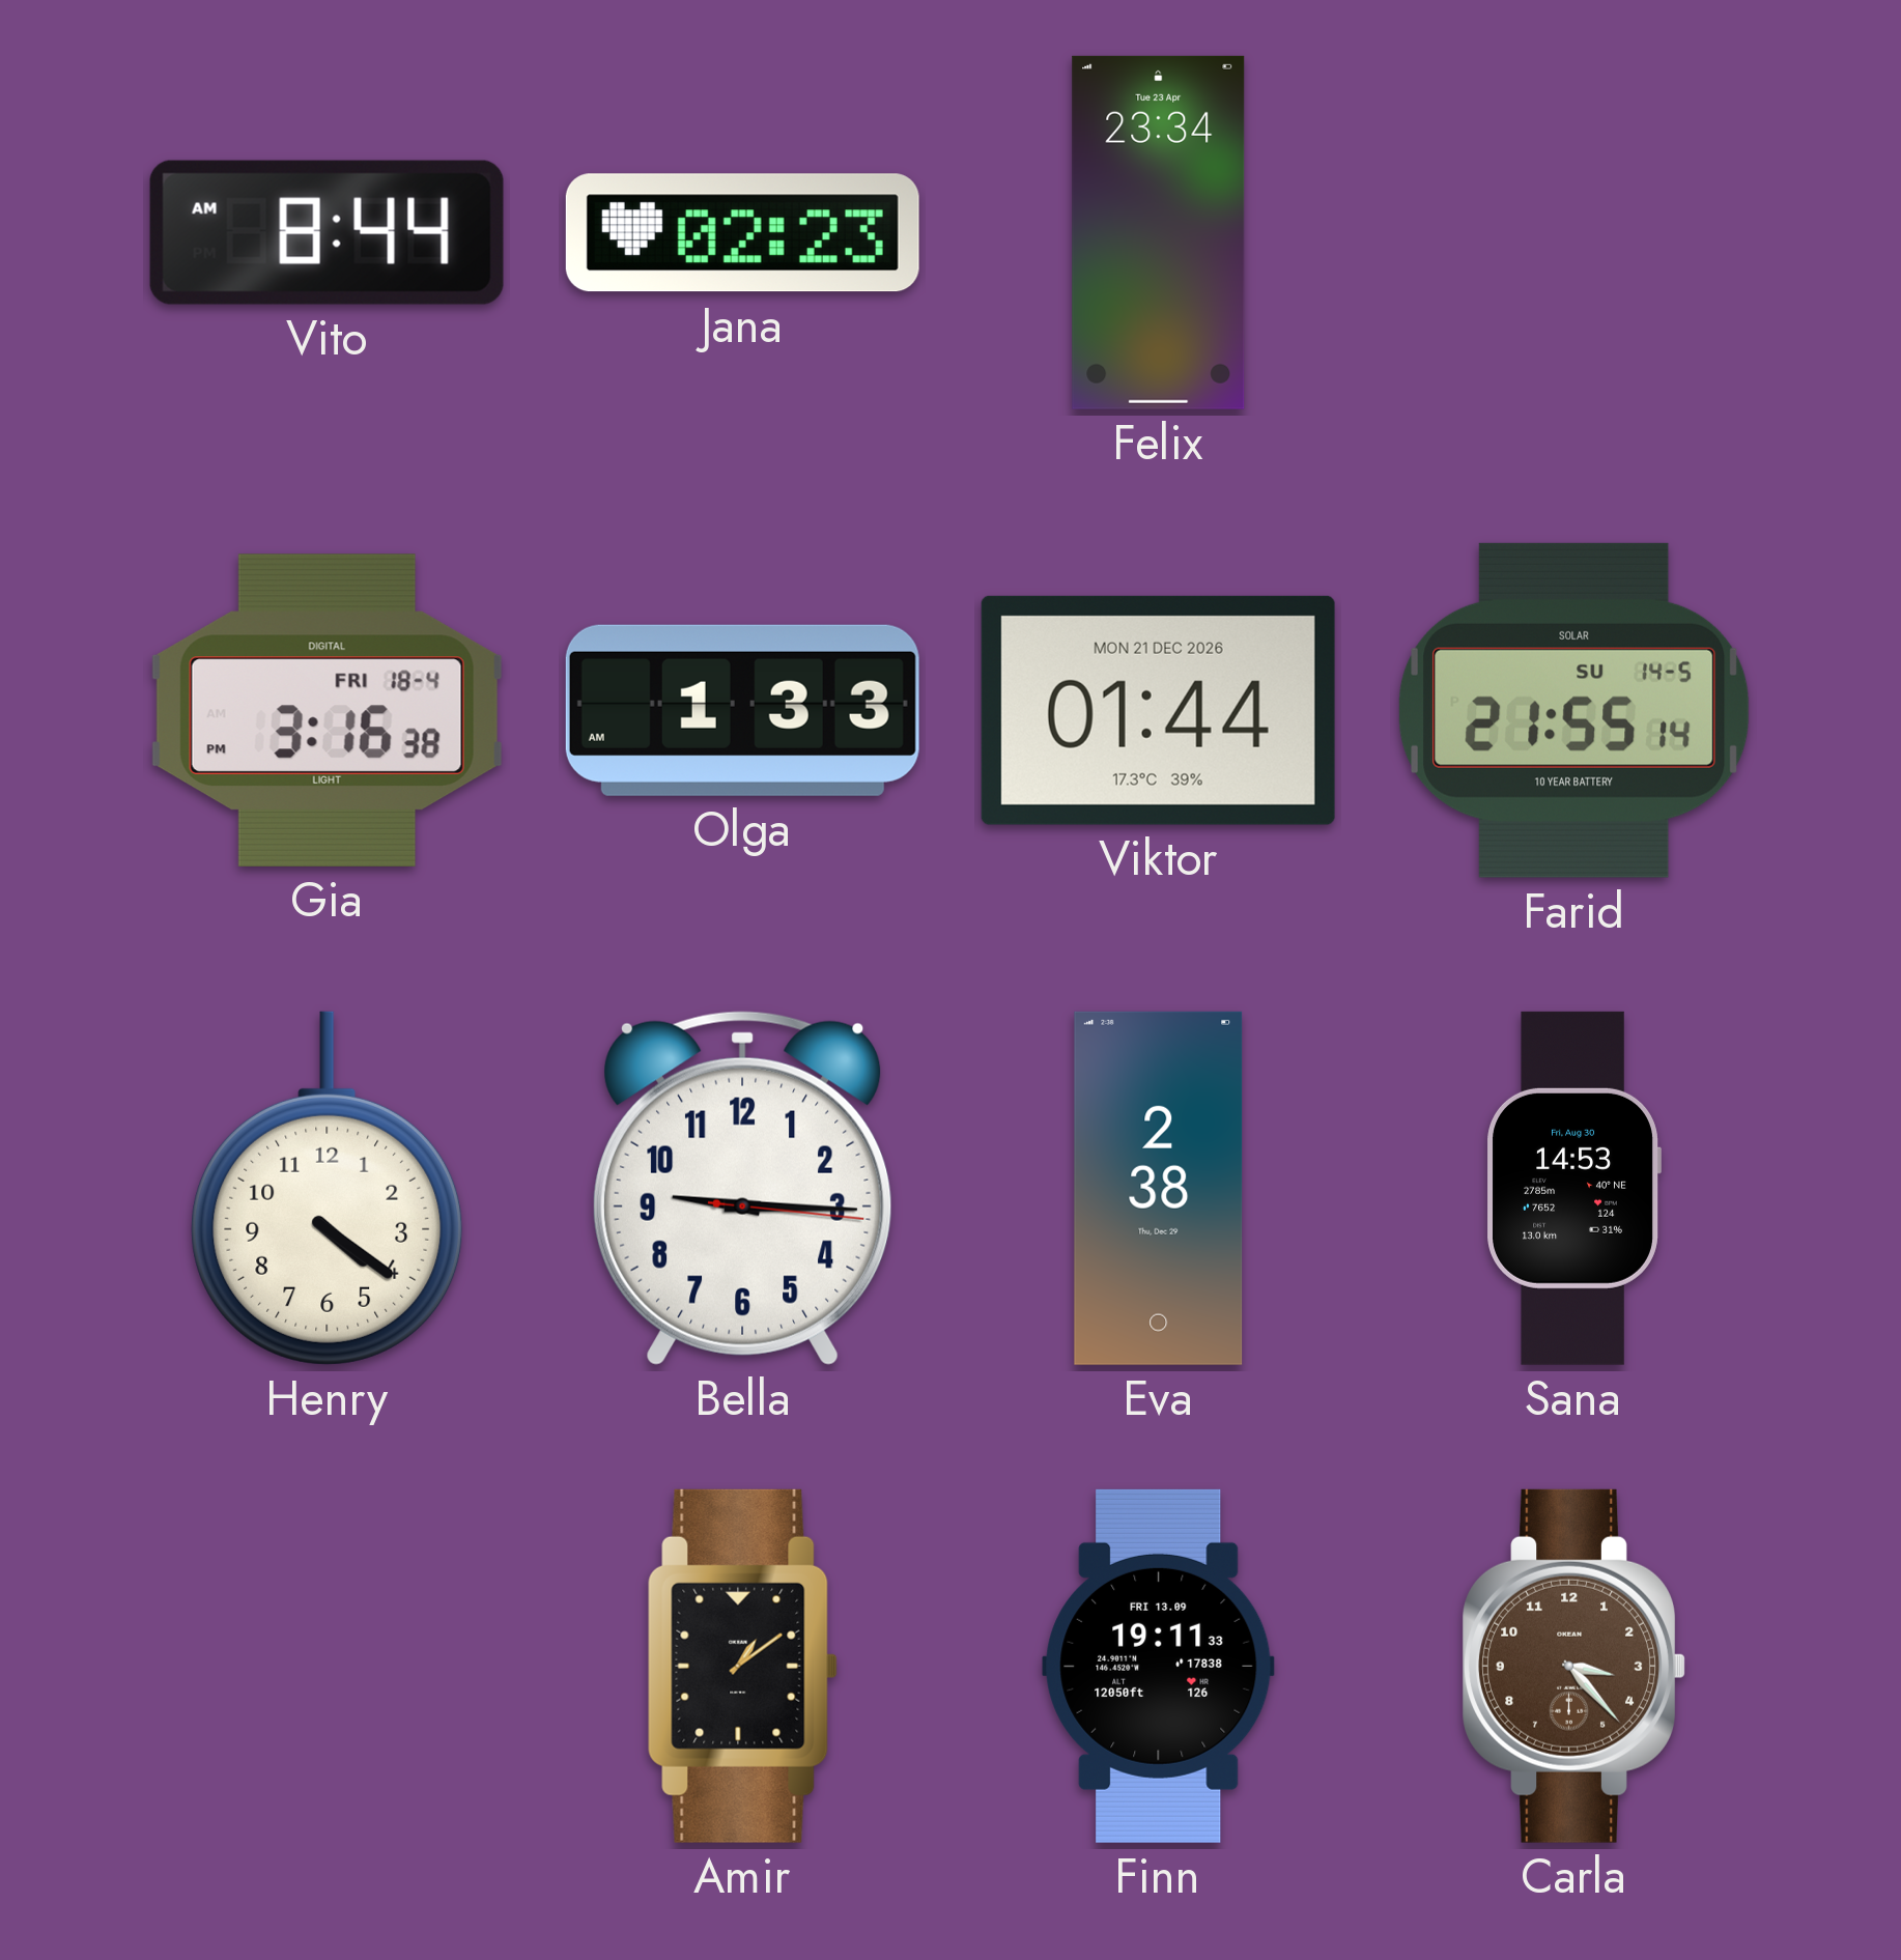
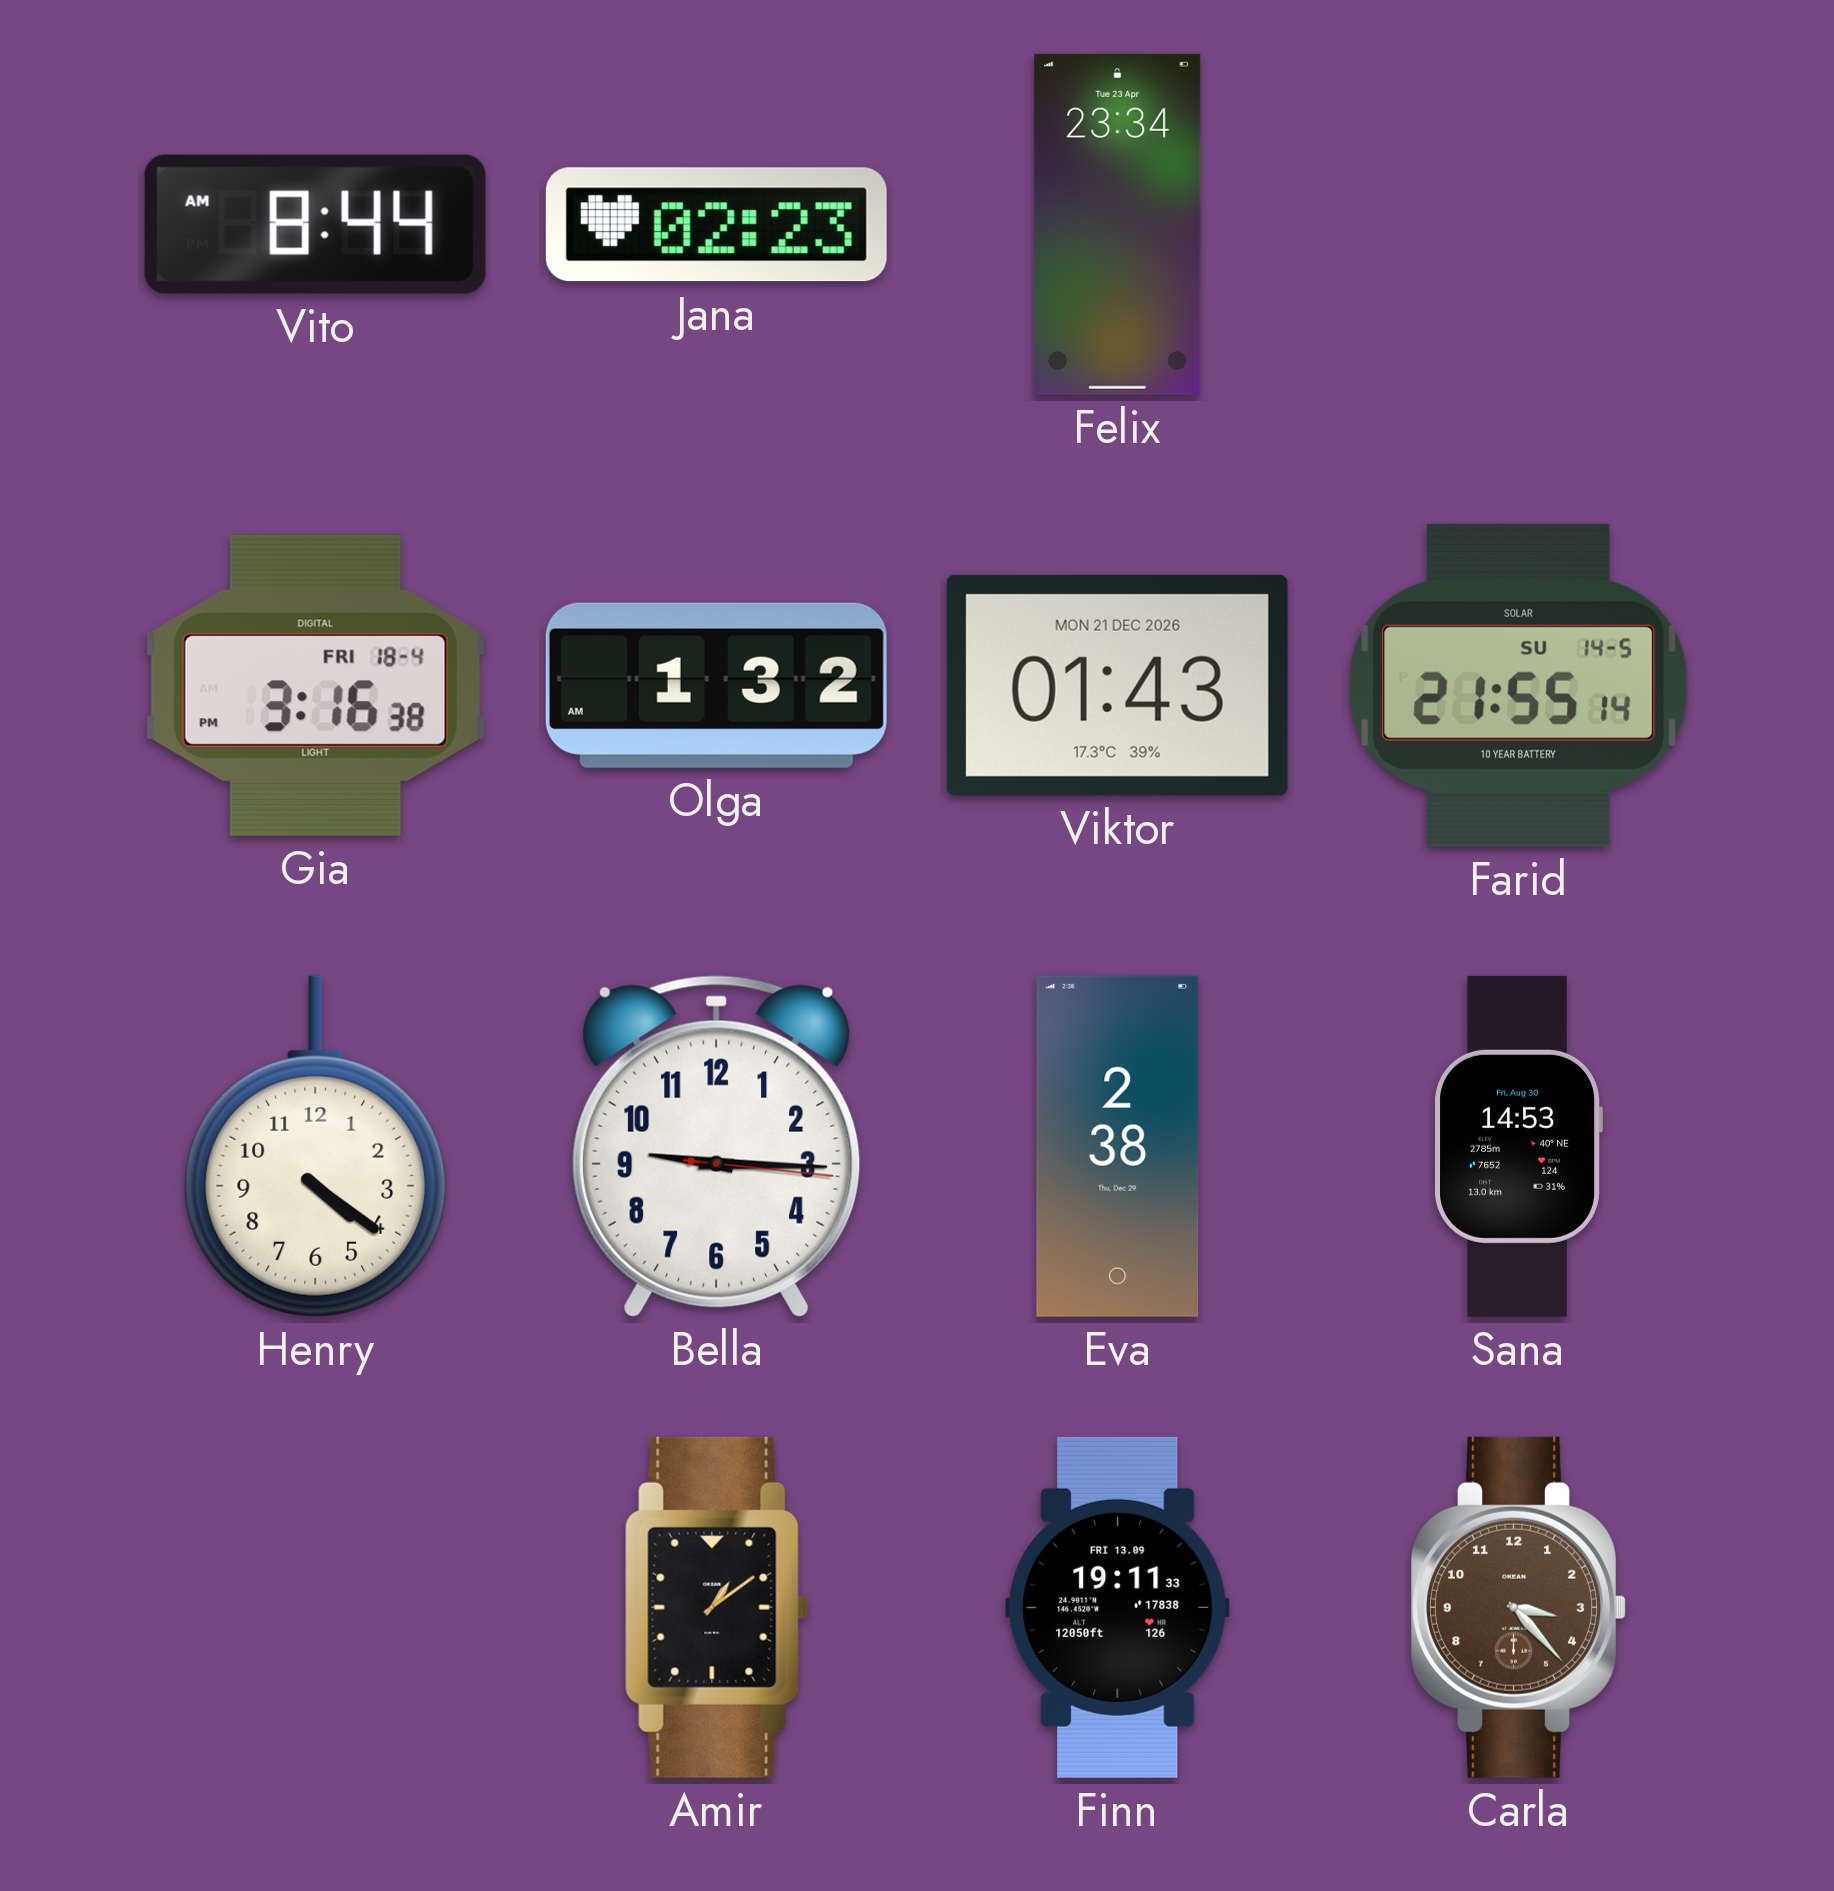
Olga: 1:33 -> 1:32
Viktor: 01:44 -> 01:43
